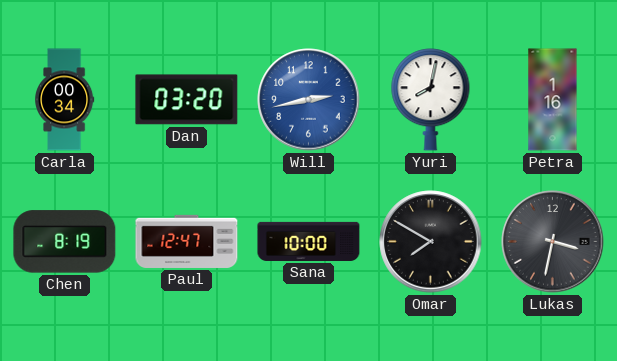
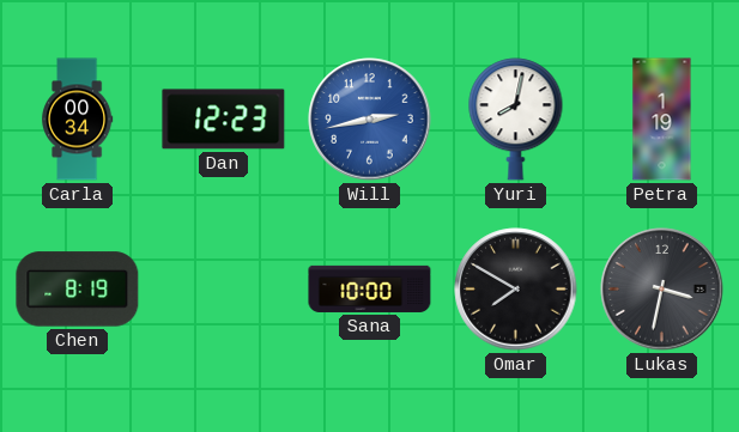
Dan: 03:20 -> 12:23
Petra: 1:16 -> 1:19
Paul: 12:47 -> none
